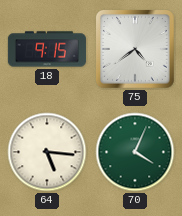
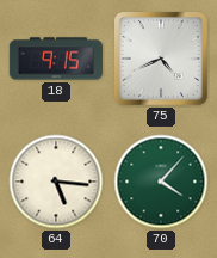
75: 4:39 -> 4:41
70: 4:04 -> 4:07
